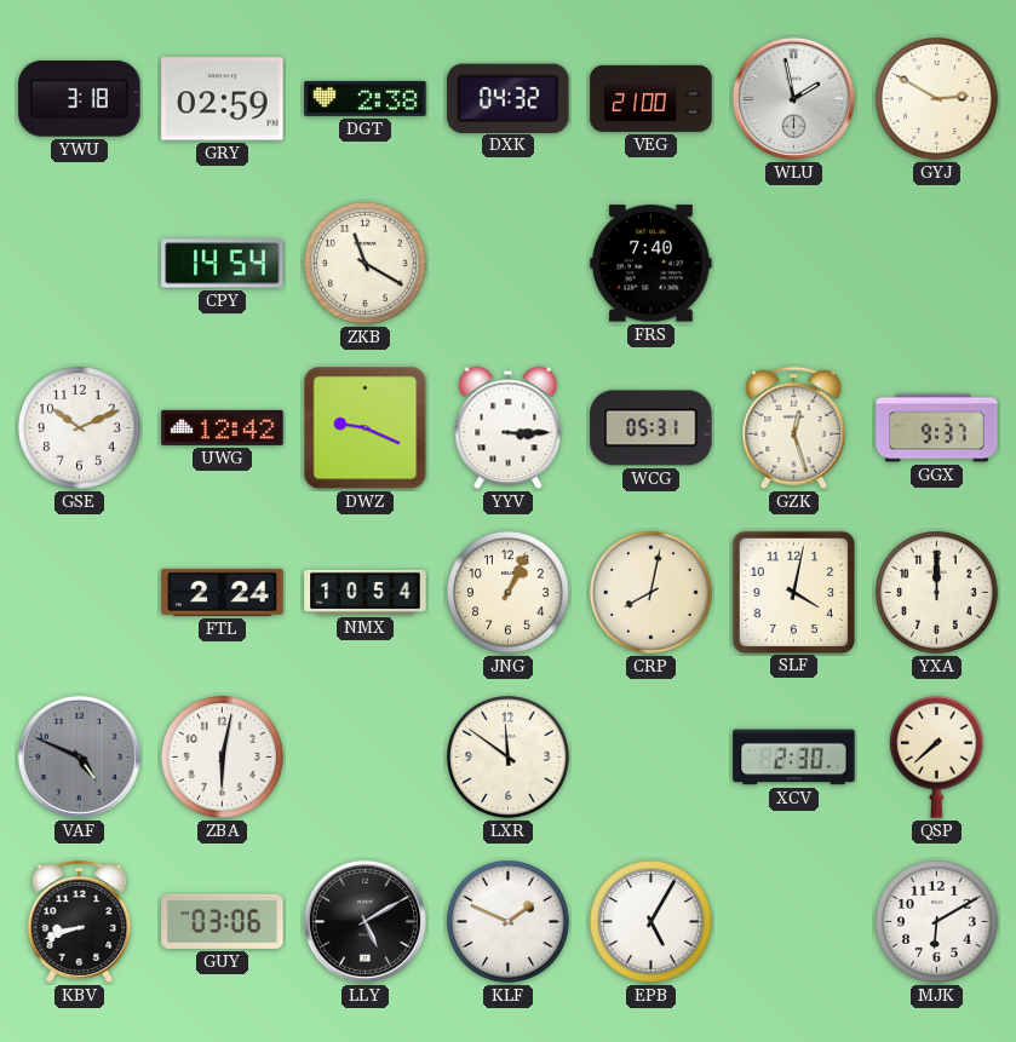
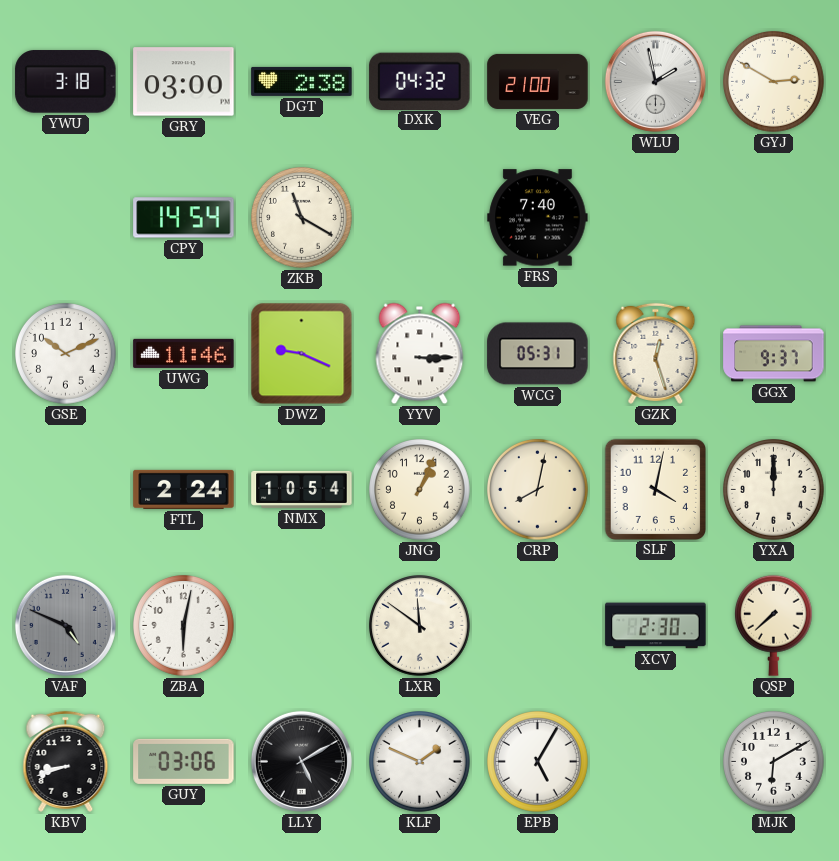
GRY: 02:59 -> 03:00
UWG: 12:42 -> 11:46
